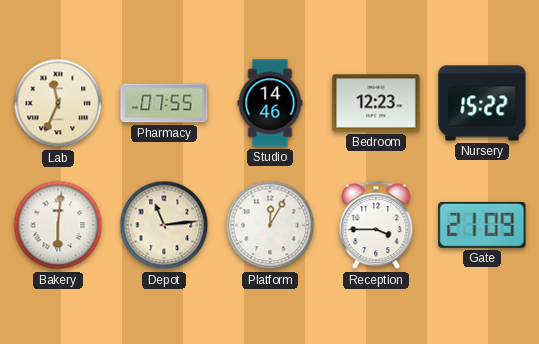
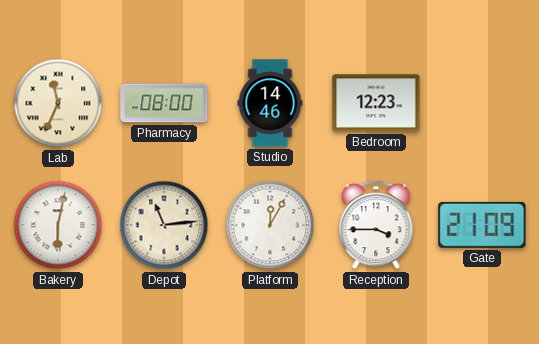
Pharmacy: 07:55 -> 08:00
Nursery: 15:22 -> none
Bakery: 6:01 -> 6:02
